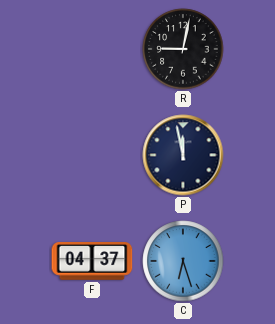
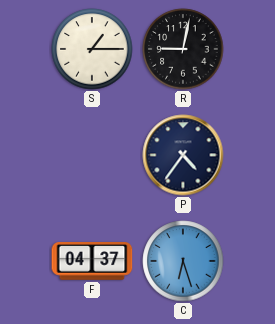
S: none -> 1:15
P: 11:58 -> 4:36
